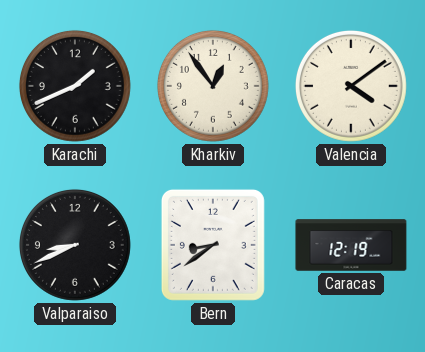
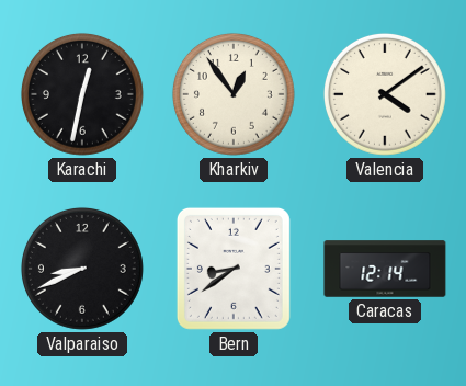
Karachi: 1:41 -> 12:32
Caracas: 12:19 -> 12:14
